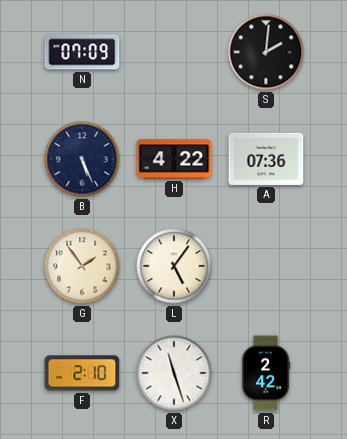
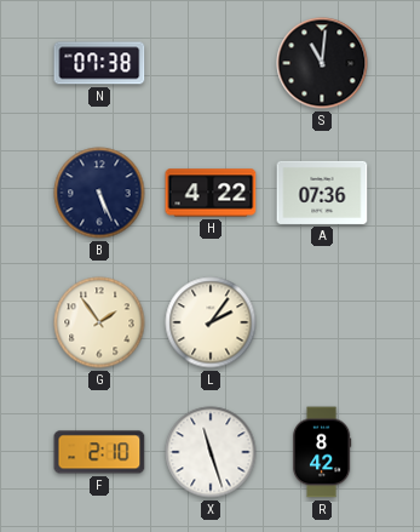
N: 07:09 -> 07:38
S: 2:01 -> 11:01
L: 5:06 -> 2:06
R: 2:42 -> 8:42
